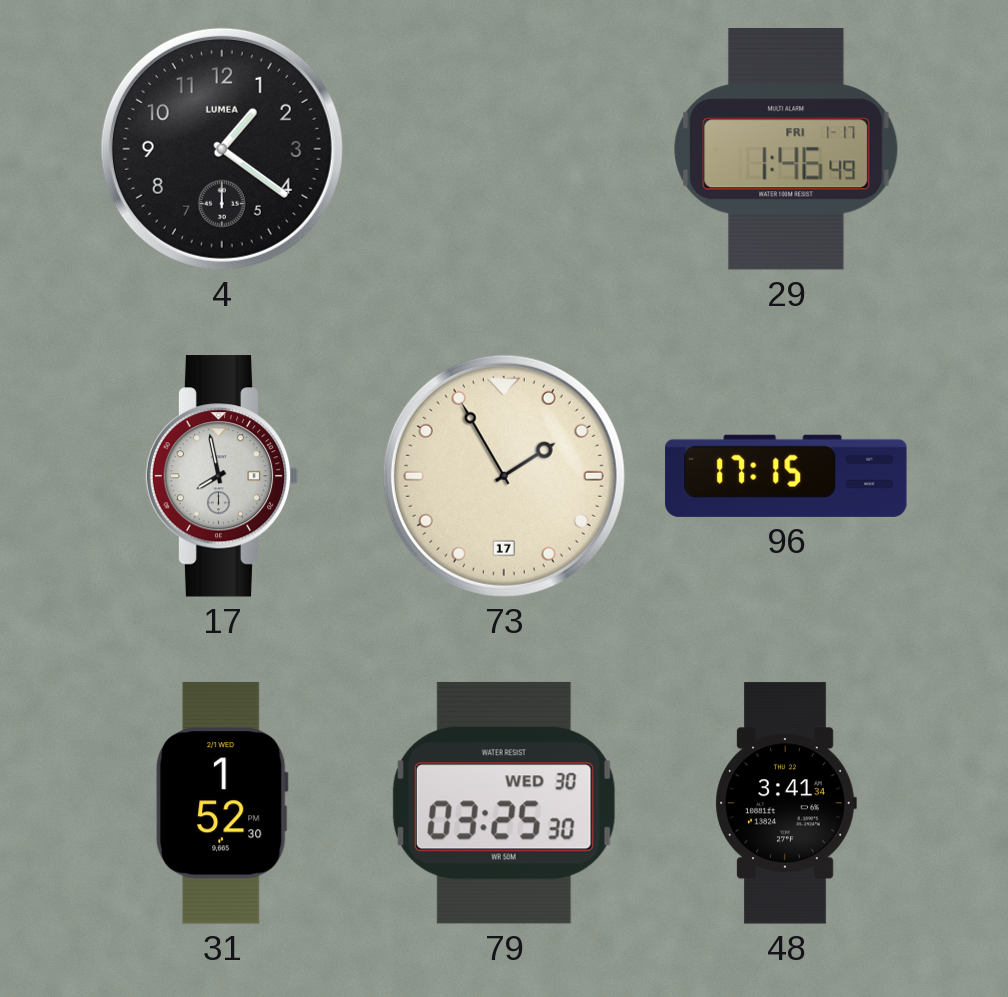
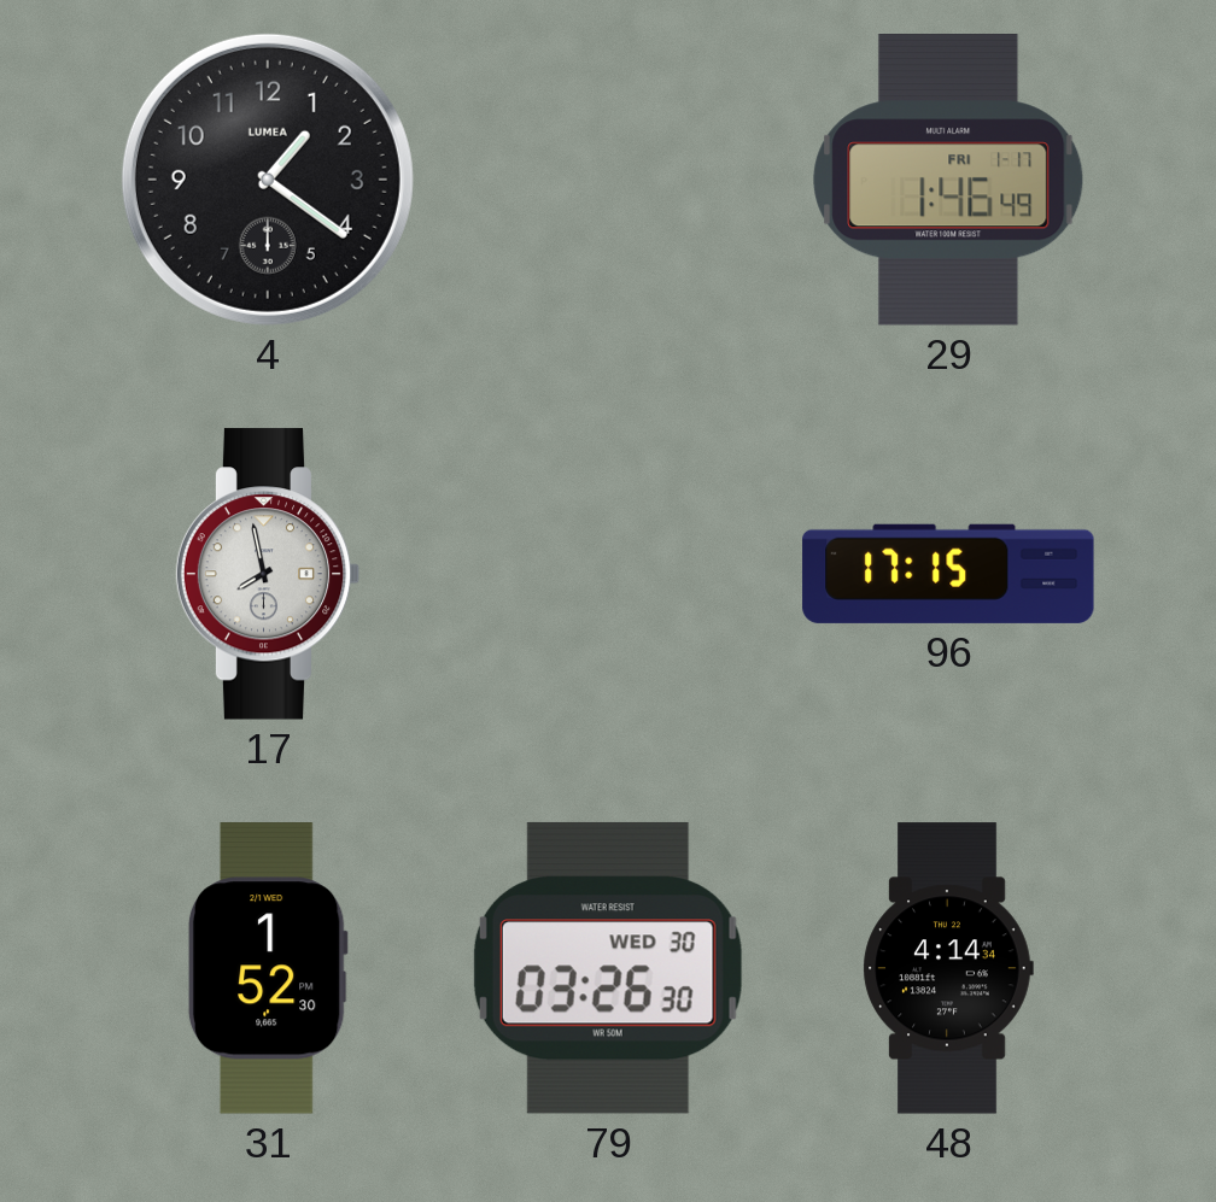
73: 1:55 -> none
79: 03:25 -> 03:26
48: 3:41 -> 4:14
